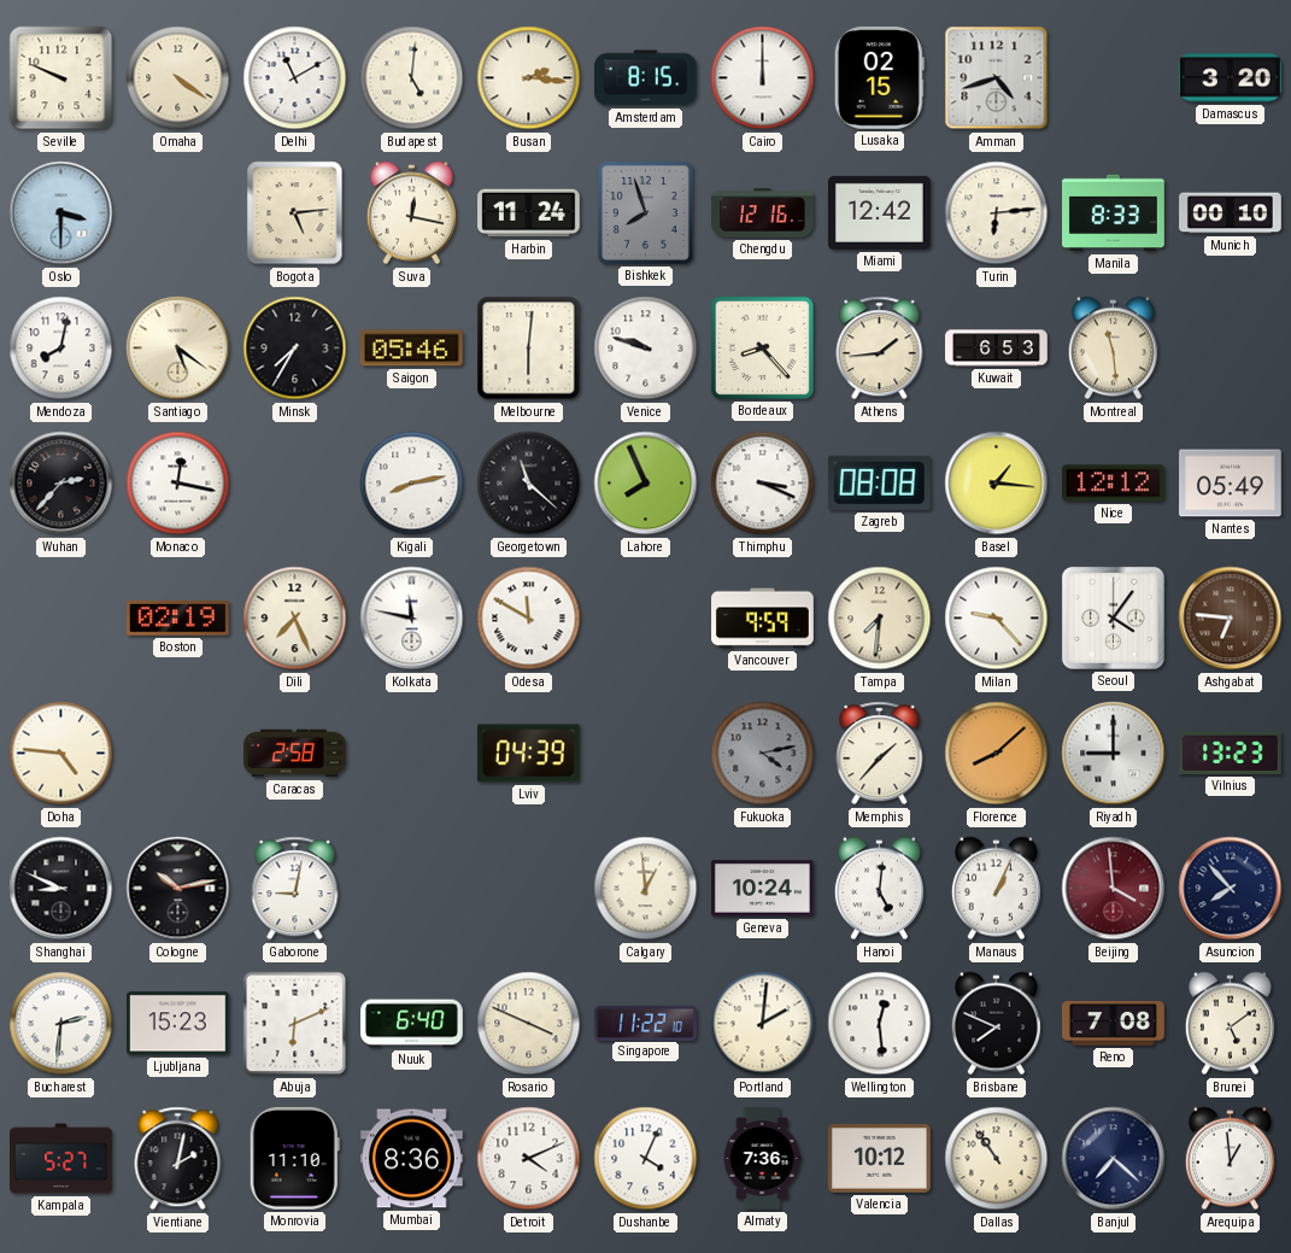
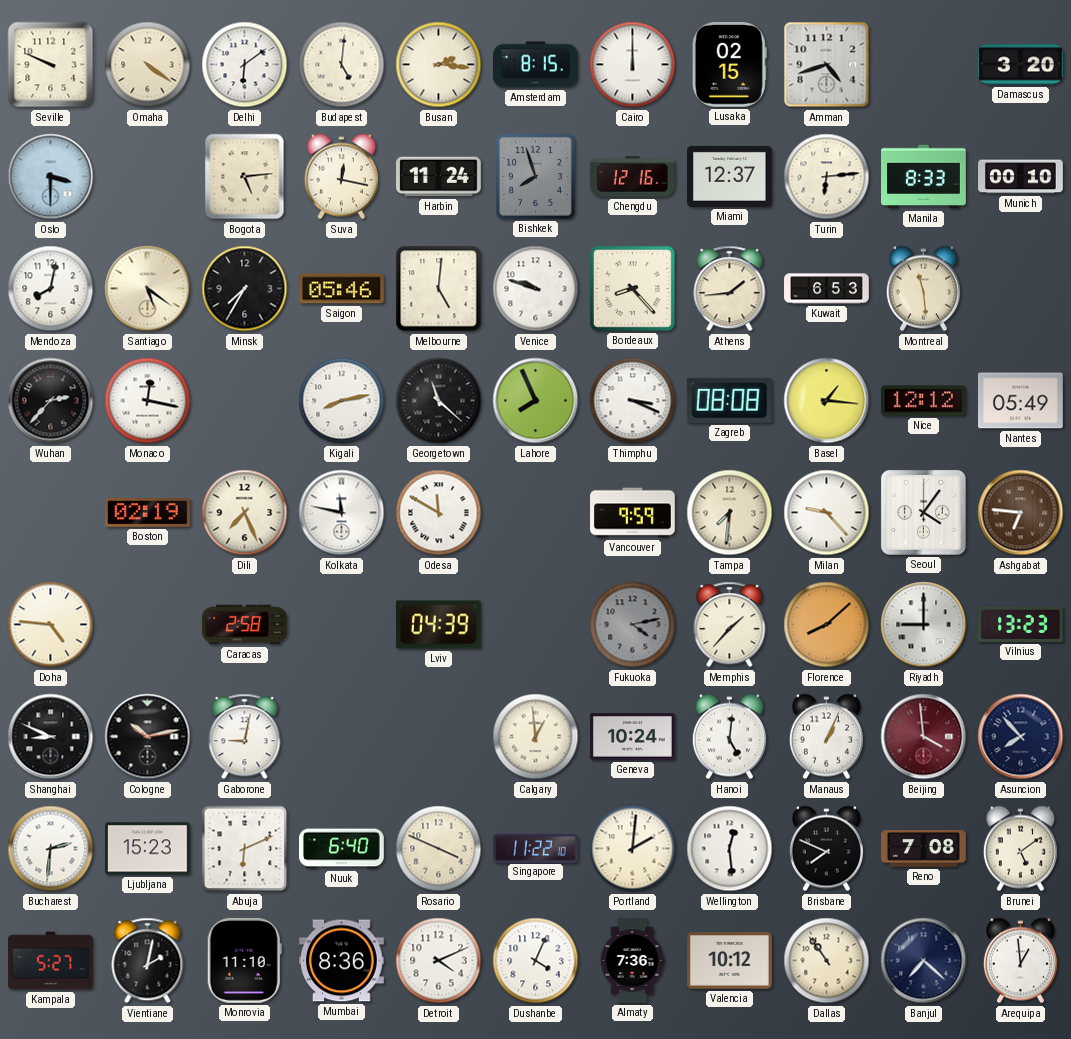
Delhi: 11:10 -> 6:09
Miami: 12:42 -> 12:37
Melbourne: 6:01 -> 5:01
